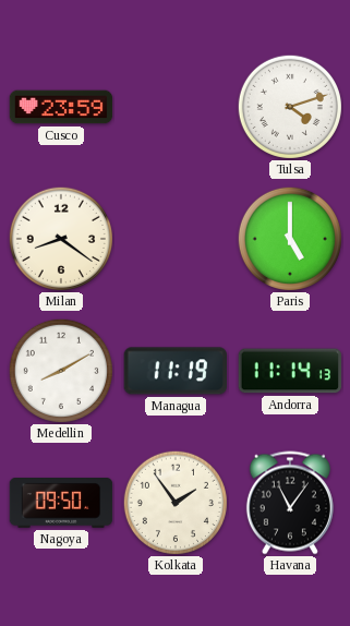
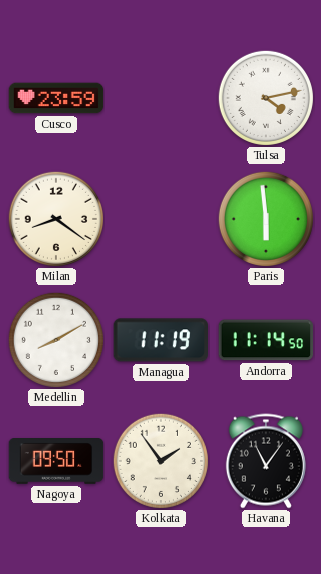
Tulsa: 4:12 -> 4:13
Paris: 5:00 -> 5:59
Andorra: 11:14:13 -> 11:14:50
